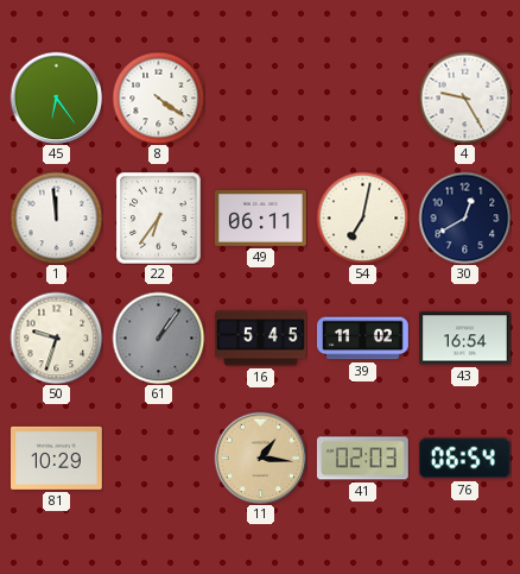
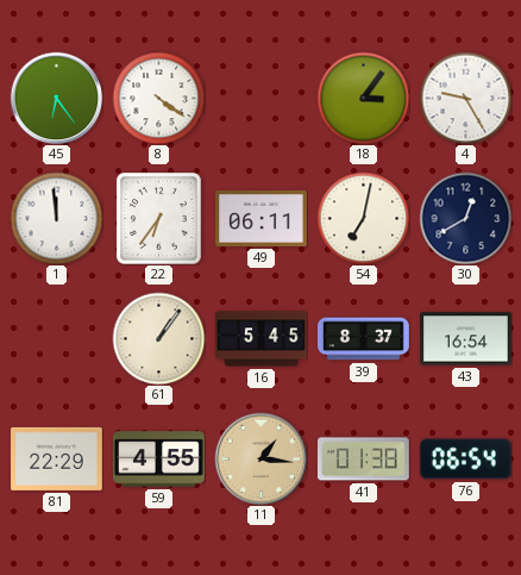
18: none -> 3:06
50: 9:33 -> none
61 dial: grey -> cream
39: 11:02 -> 8:37
81: 10:29 -> 22:29
59: none -> 4:55
41: 02:03 -> 01:38
